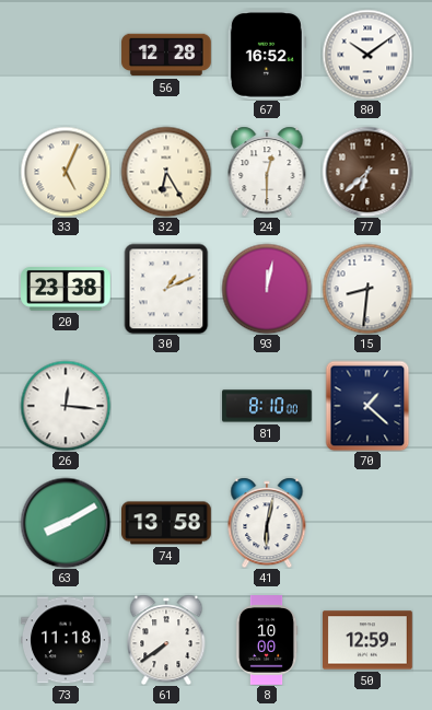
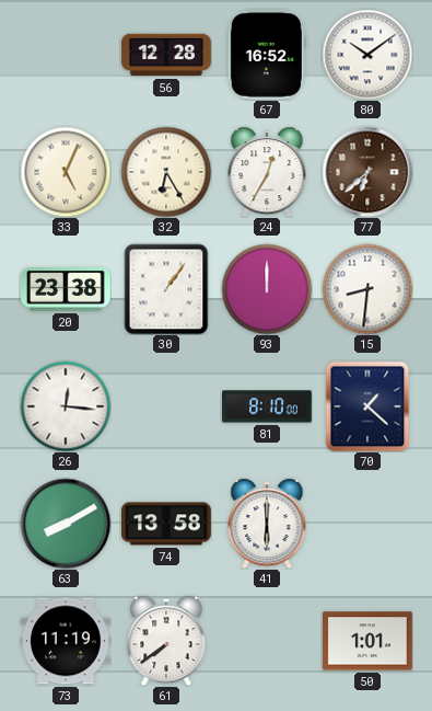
24: 12:30 -> 12:35
30: 1:11 -> 1:06
93: 12:02 -> 12:00
41: 6:02 -> 6:00
73: 11:18 -> 11:19
8: 10:00 -> none
50: 12:59 -> 1:01
